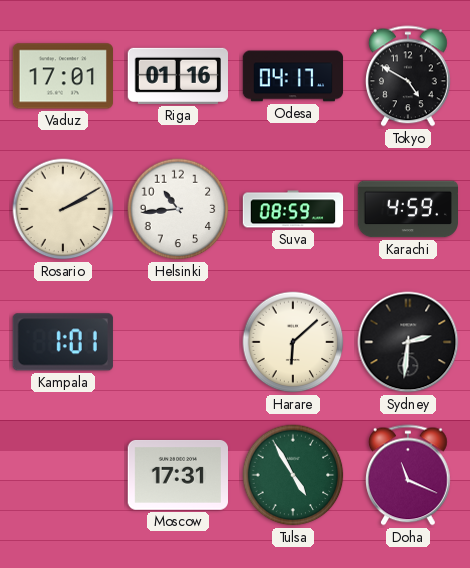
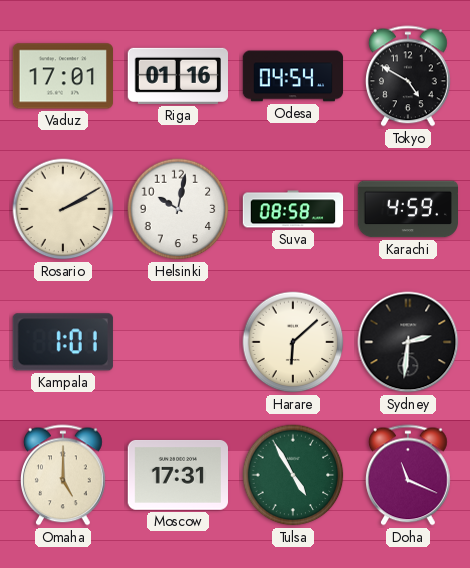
Odesa: 04:17 -> 04:54
Helsinki: 10:44 -> 10:02
Suva: 08:59 -> 08:58
Omaha: none -> 5:00
